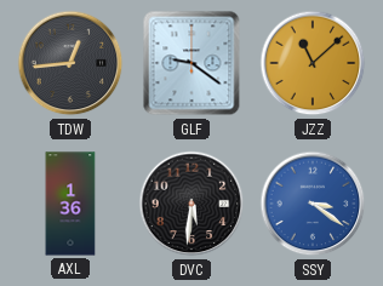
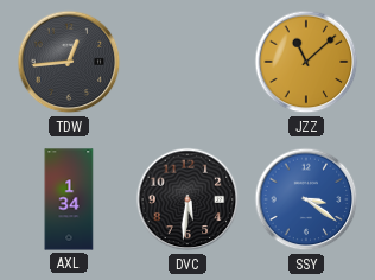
GLF: 9:21 -> none
AXL: 1:36 -> 1:34
